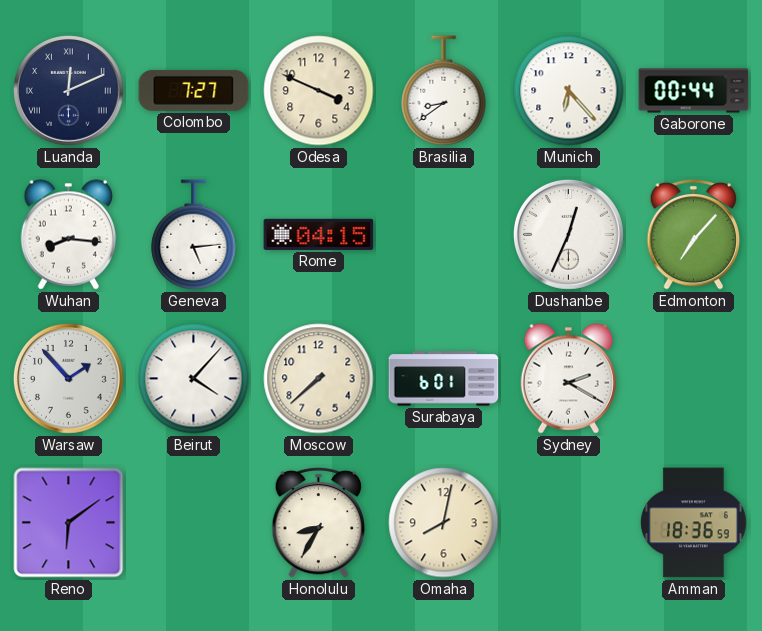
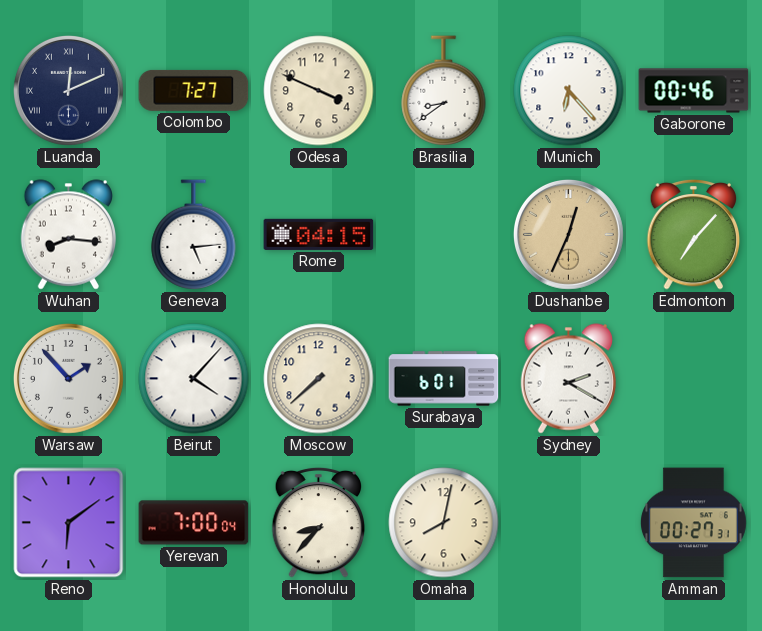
Gaborone: 00:44 -> 00:46
Dushanbe dial: white -> champagne
Yerevan: none -> 7:00
Honolulu: 8:35 -> 8:37
Amman: 18:36 -> 00:27
